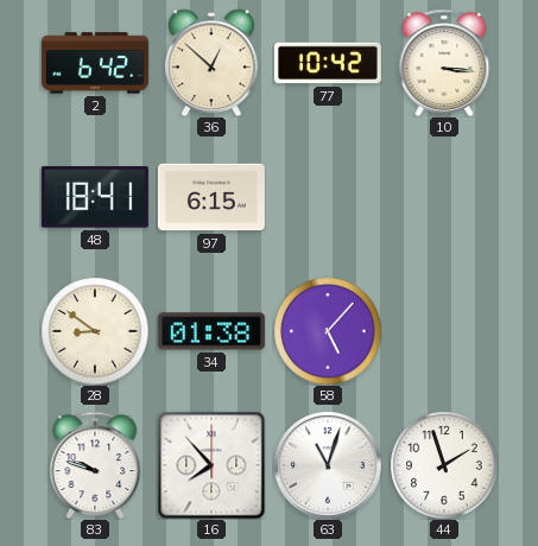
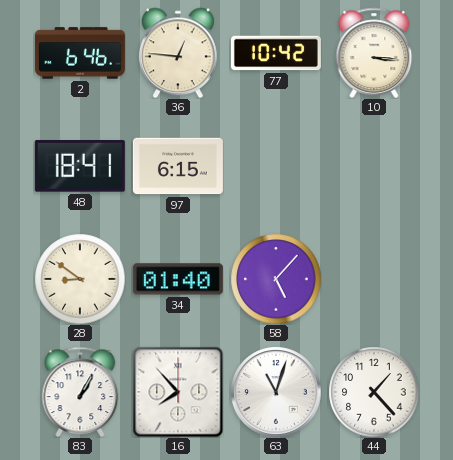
2: 6:42 -> 6:46
36: 12:52 -> 12:46
34: 01:38 -> 01:40
83: 9:48 -> 1:05
44: 1:57 -> 1:23
